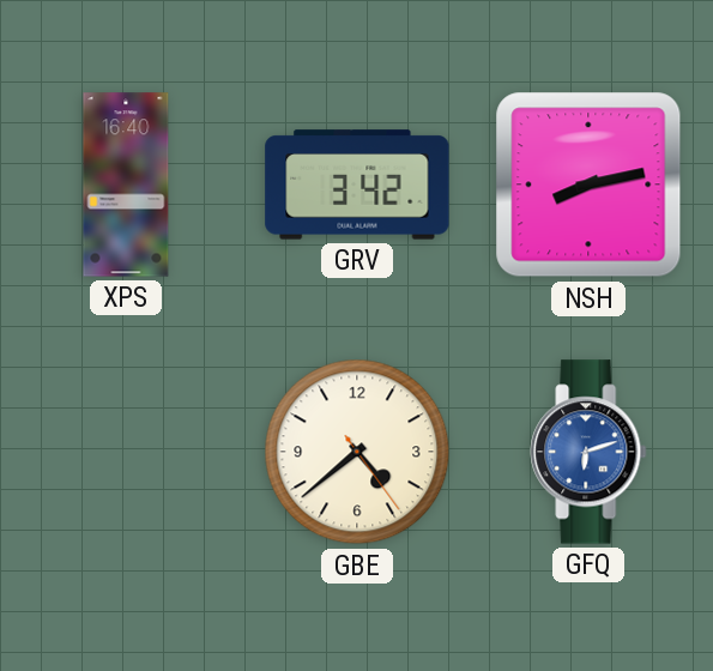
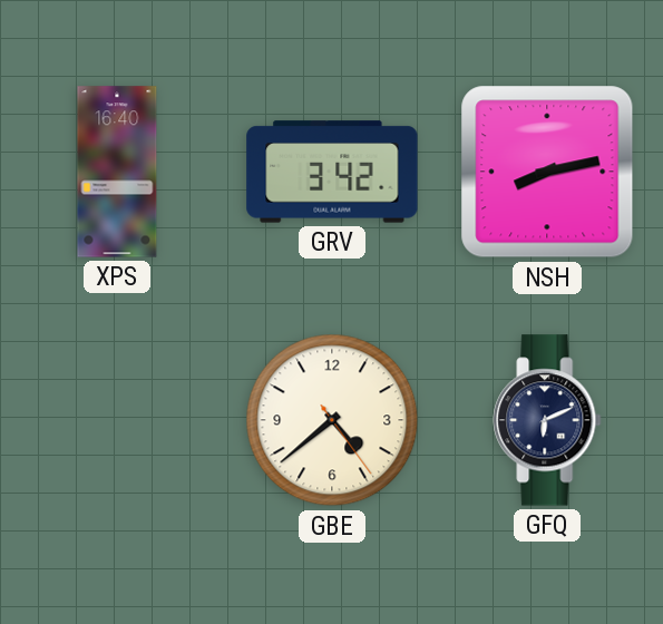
GFQ: 6:12 -> 6:11
GFQ dial: blue -> navy
